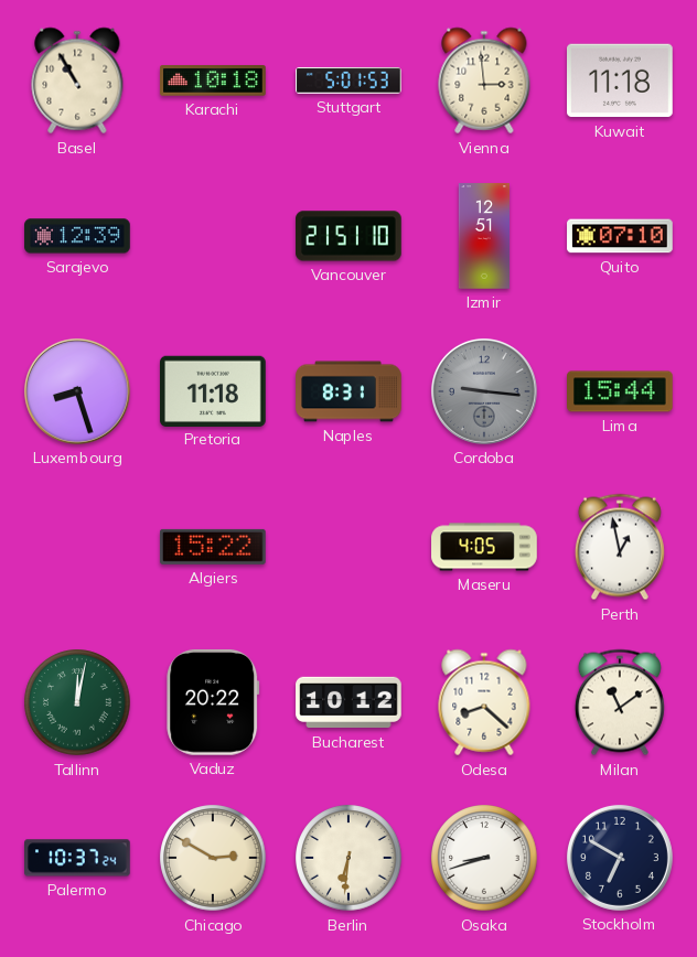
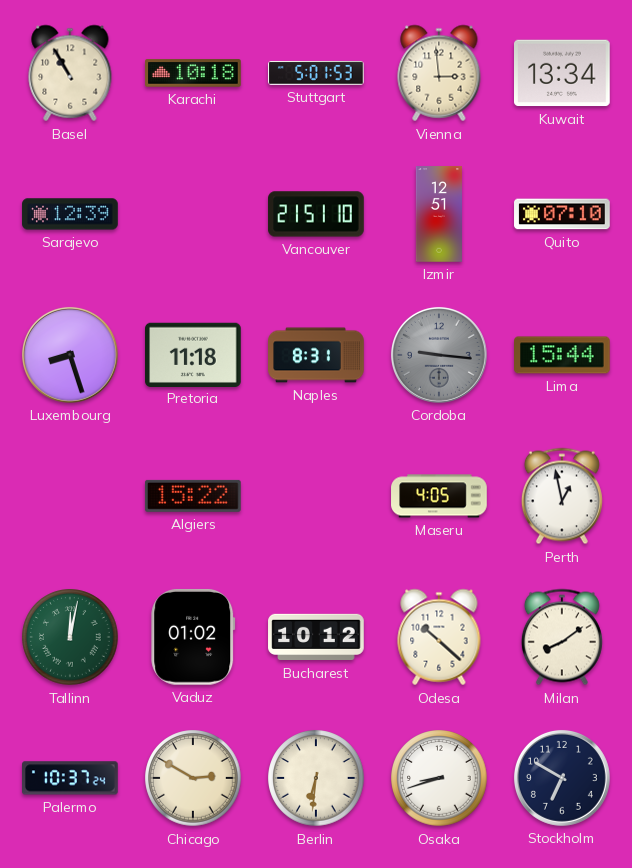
Kuwait: 11:18 -> 13:34
Vaduz: 20:22 -> 01:02
Odesa: 8:22 -> 10:22
Milan: 11:09 -> 8:09
